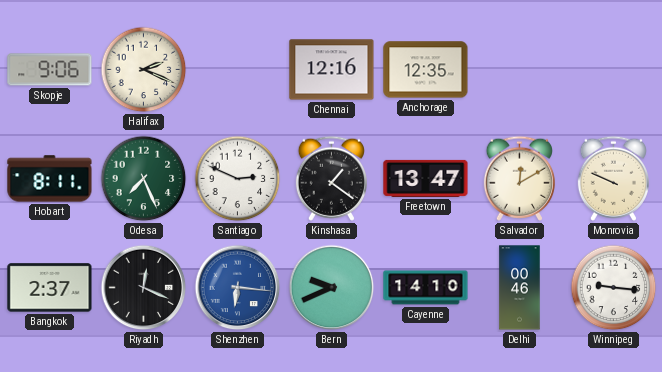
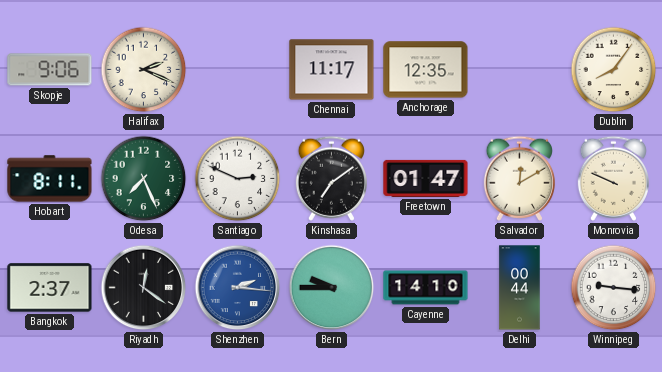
Chennai: 12:16 -> 11:17
Dublin: none -> 8:06
Kinshasa: 1:21 -> 7:09
Freetown: 13:47 -> 01:47
Riyadh: 12:19 -> 12:21
Shenzhen: 6:16 -> 2:16
Bern: 9:41 -> 9:45
Delhi: 00:46 -> 00:44
